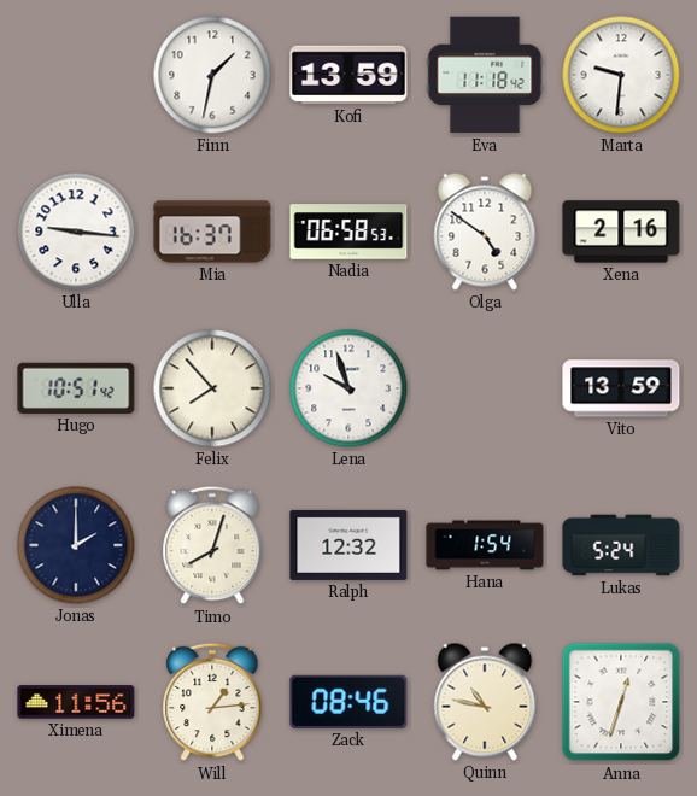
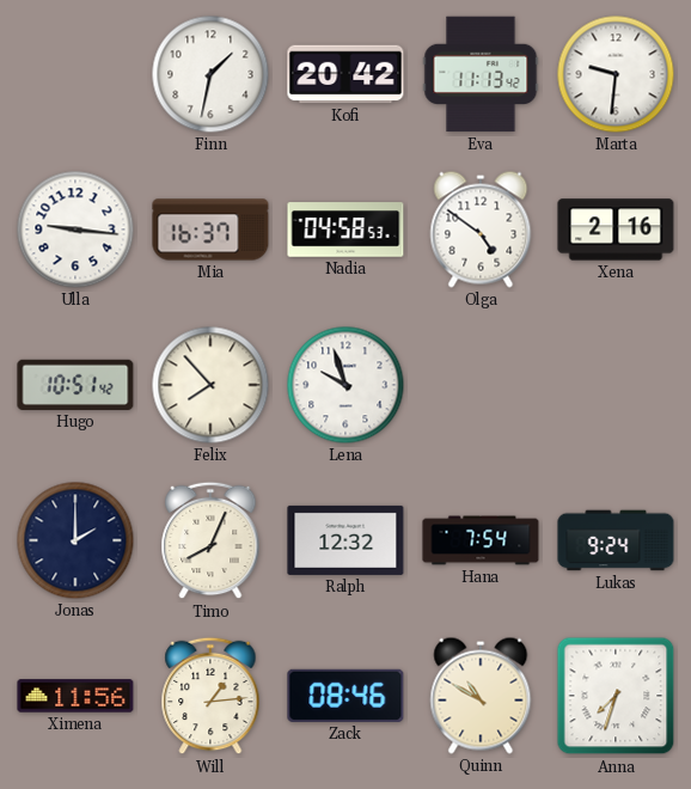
Kofi: 13:59 -> 20:42
Eva: 11:18 -> 11:13
Nadia: 06:58 -> 04:58
Vito: 13:59 -> none
Timo: 8:03 -> 8:04
Hana: 1:54 -> 7:54
Lukas: 5:24 -> 9:24
Quinn: 10:47 -> 10:50
Anna: 12:33 -> 7:33
